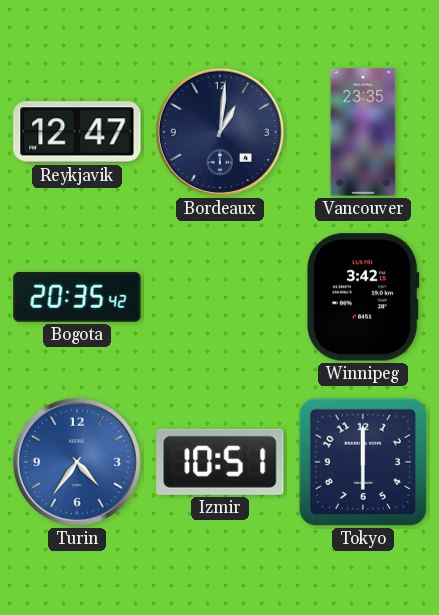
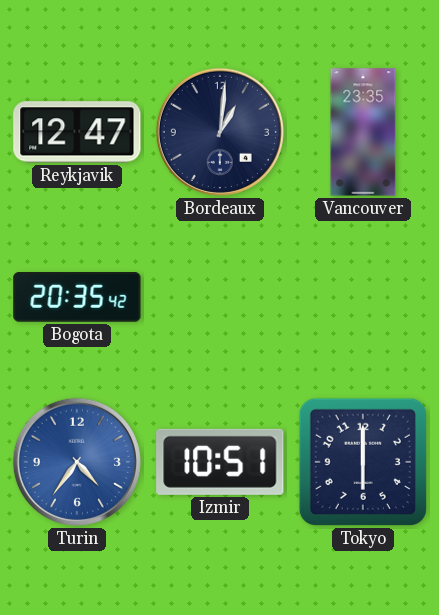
Winnipeg: 3:42 -> none
